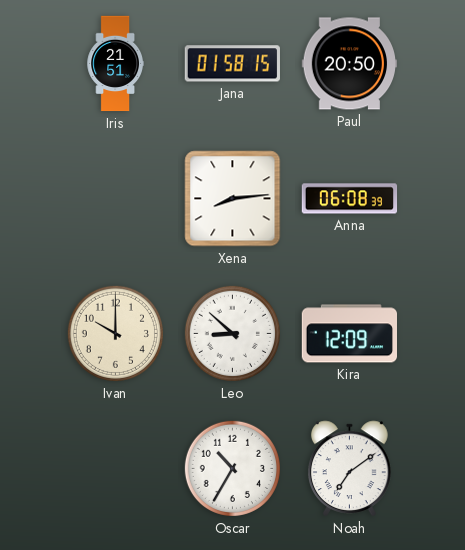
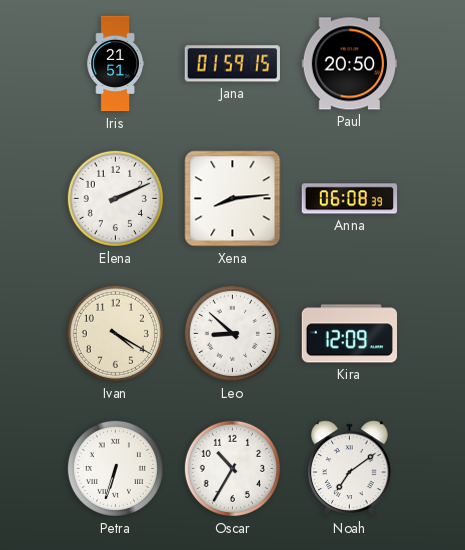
Jana: 01:58 -> 01:59
Elena: none -> 2:11
Ivan: 10:00 -> 4:20
Petra: none -> 6:33
